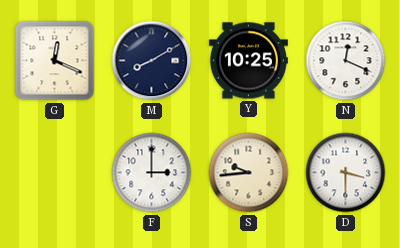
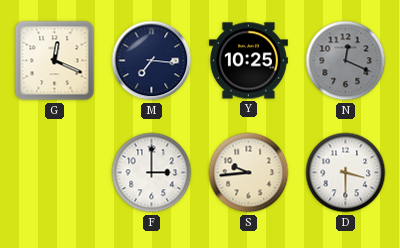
M: 8:10 -> 7:16
N dial: white -> grey
